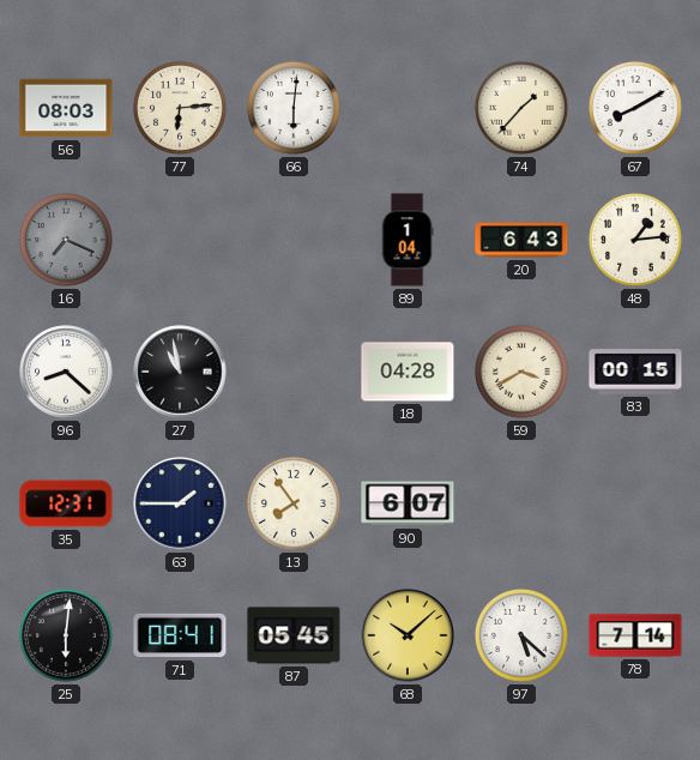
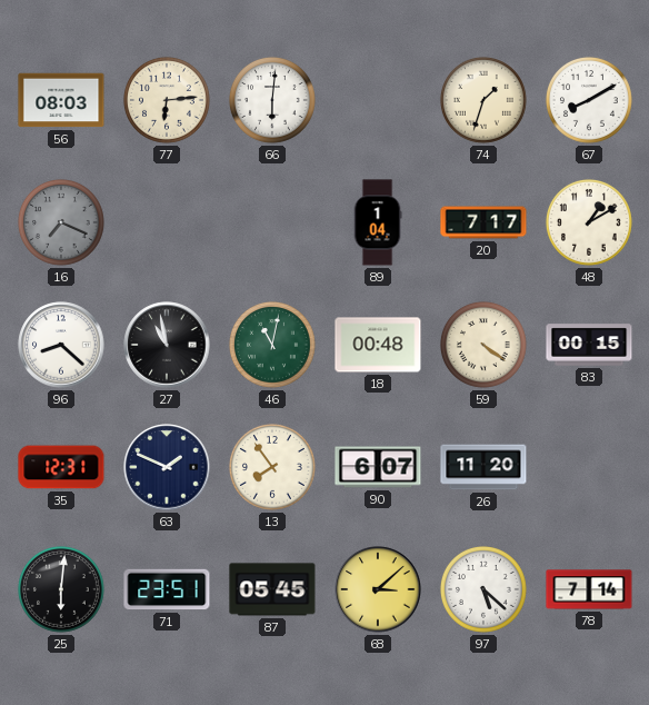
74: 1:37 -> 1:33
20: 6:43 -> 7:17
48: 1:14 -> 1:10
46: none -> 11:02
18: 04:28 -> 00:48
59: 3:40 -> 4:21
63: 1:45 -> 1:49
26: none -> 11:20
71: 08:41 -> 23:51
68: 10:08 -> 3:08
